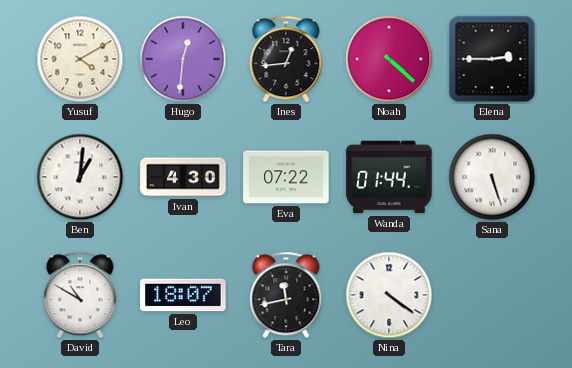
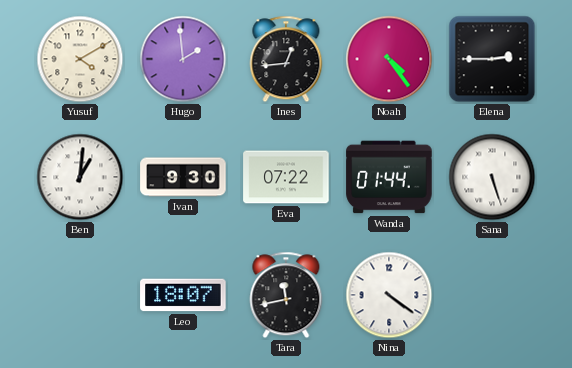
Hugo: 12:31 -> 1:59
Noah: 4:22 -> 4:24
Ivan: 4:30 -> 9:30
David: 10:50 -> none
